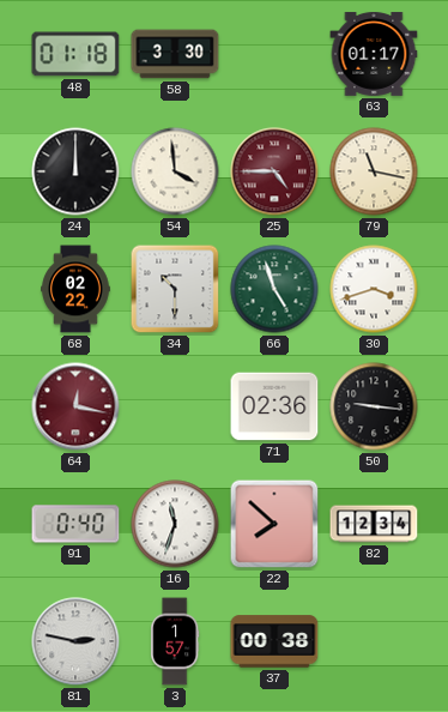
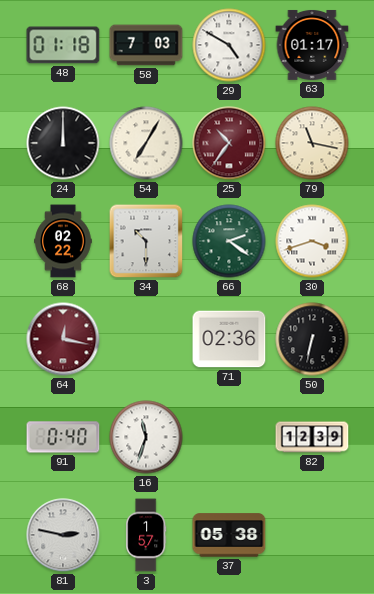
58: 3:30 -> 7:03
29: none -> 4:50
54: 3:59 -> 7:05
25: 4:45 -> 10:36
66: 4:57 -> 2:21
50: 9:16 -> 6:32
22: 7:52 -> none
82: 12:34 -> 12:39
37: 00:38 -> 05:38
